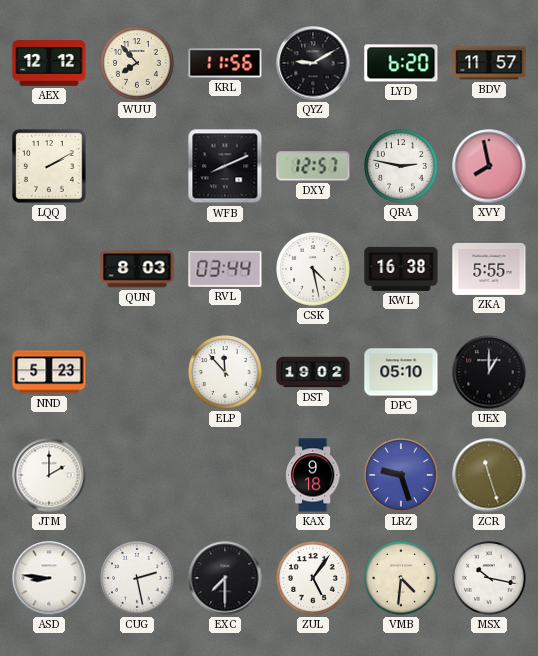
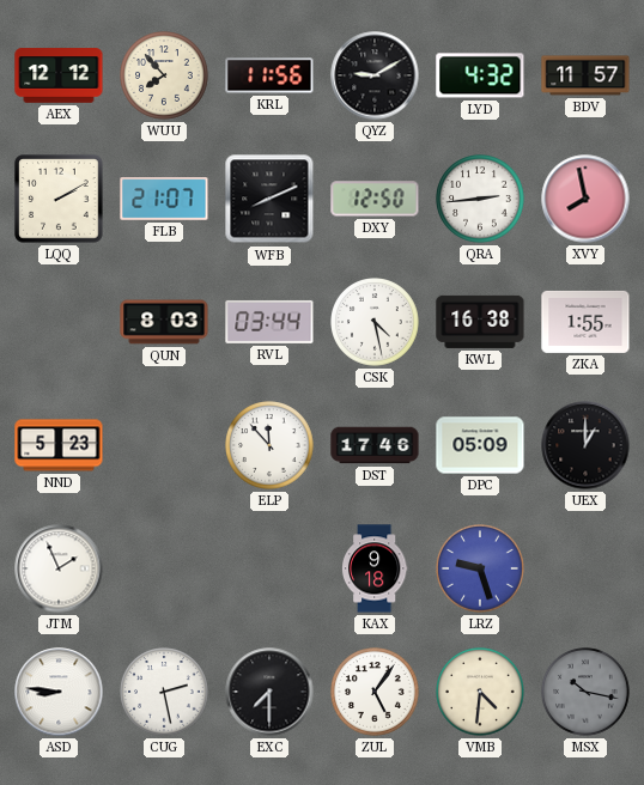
LYD: 6:20 -> 4:32
FLB: none -> 21:07
DXY: 12:57 -> 12:50
QRA: 2:47 -> 2:44
ZKA: 5:55 -> 1:55
DST: 19:02 -> 17:46
DPC: 05:10 -> 05:09
JTM: 2:00 -> 1:56
ZCR: 11:27 -> none
MSX dial: white -> grey
